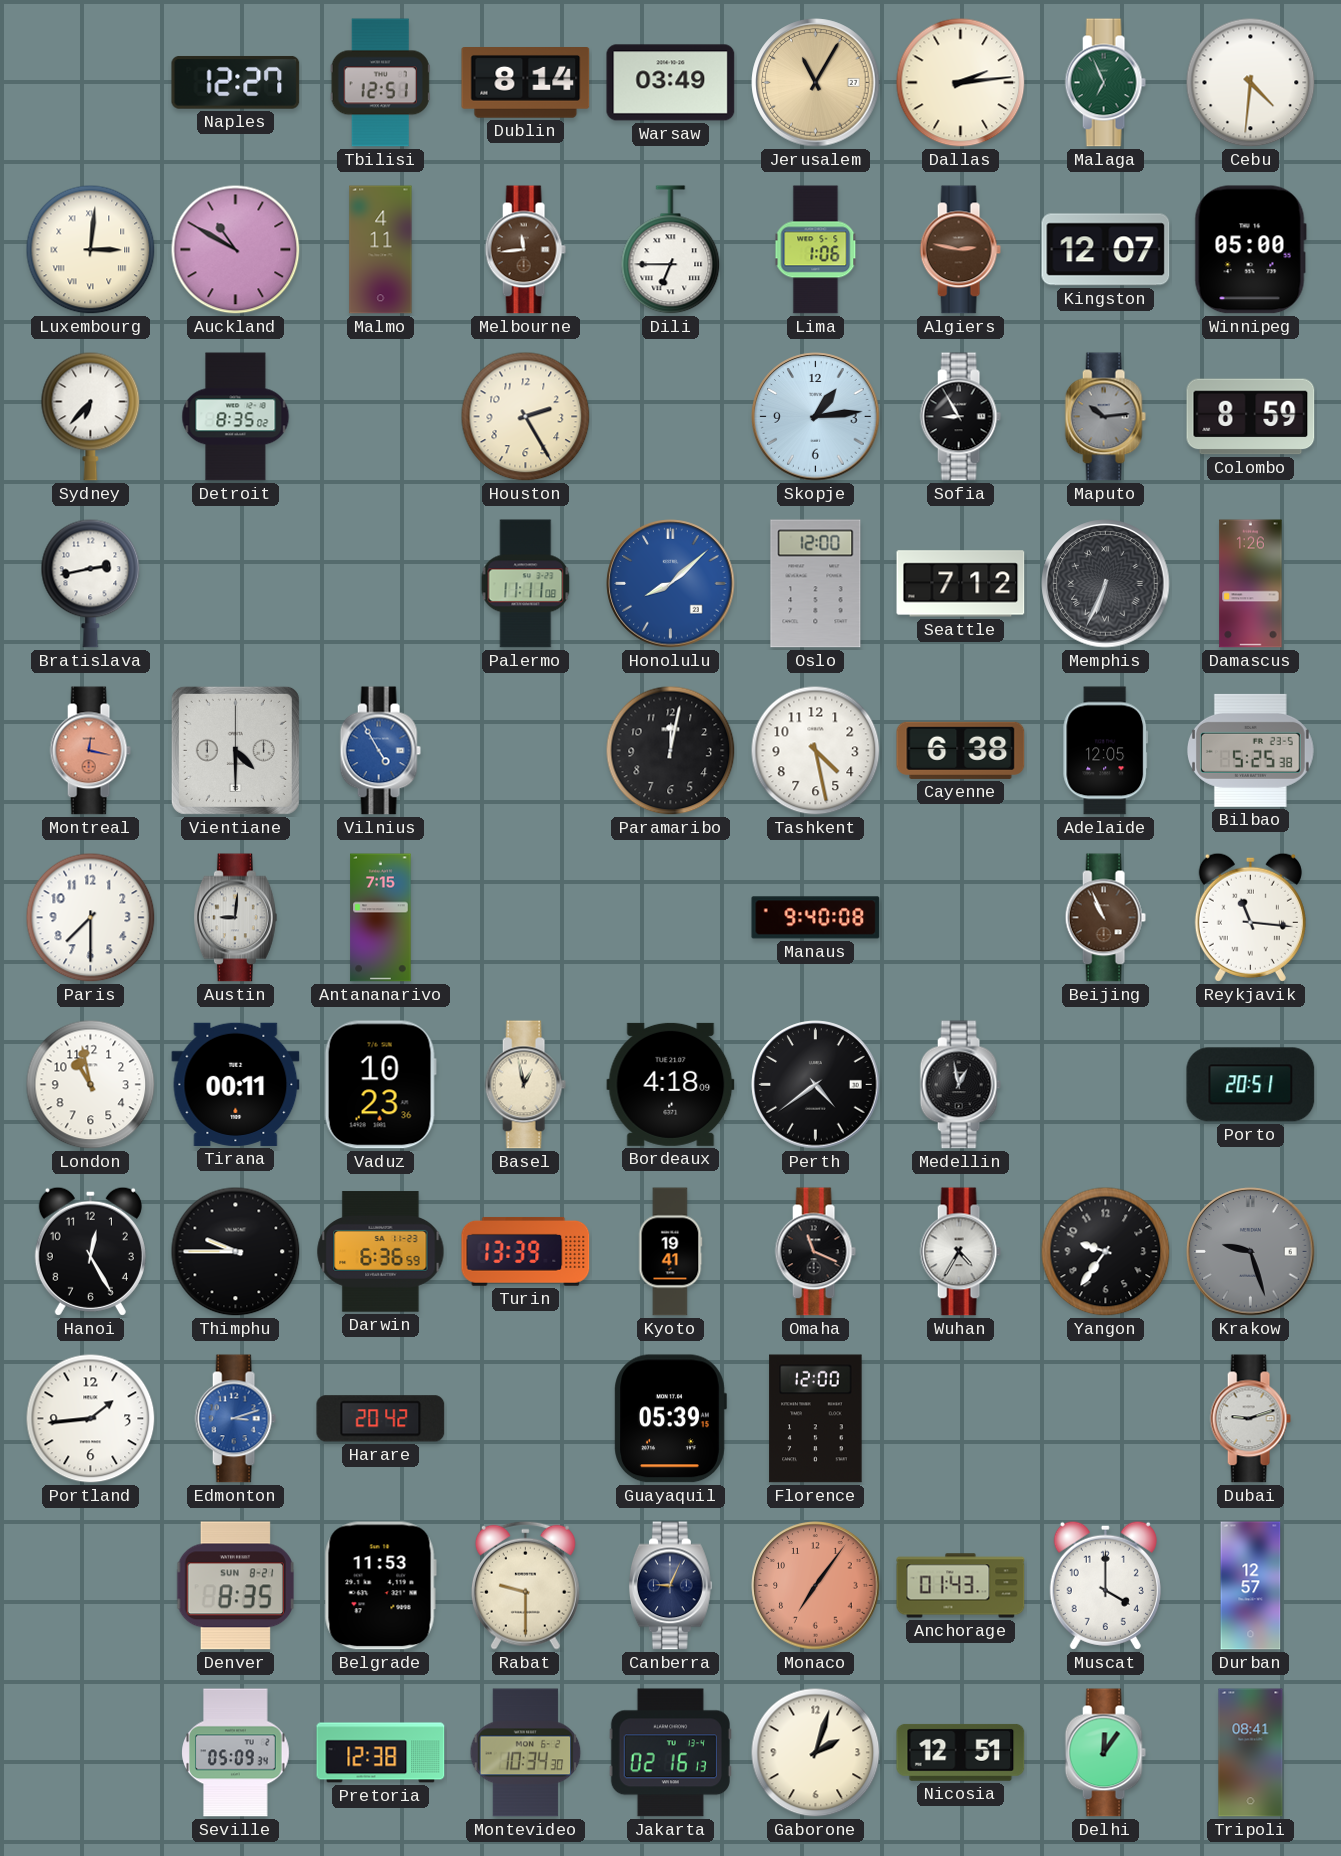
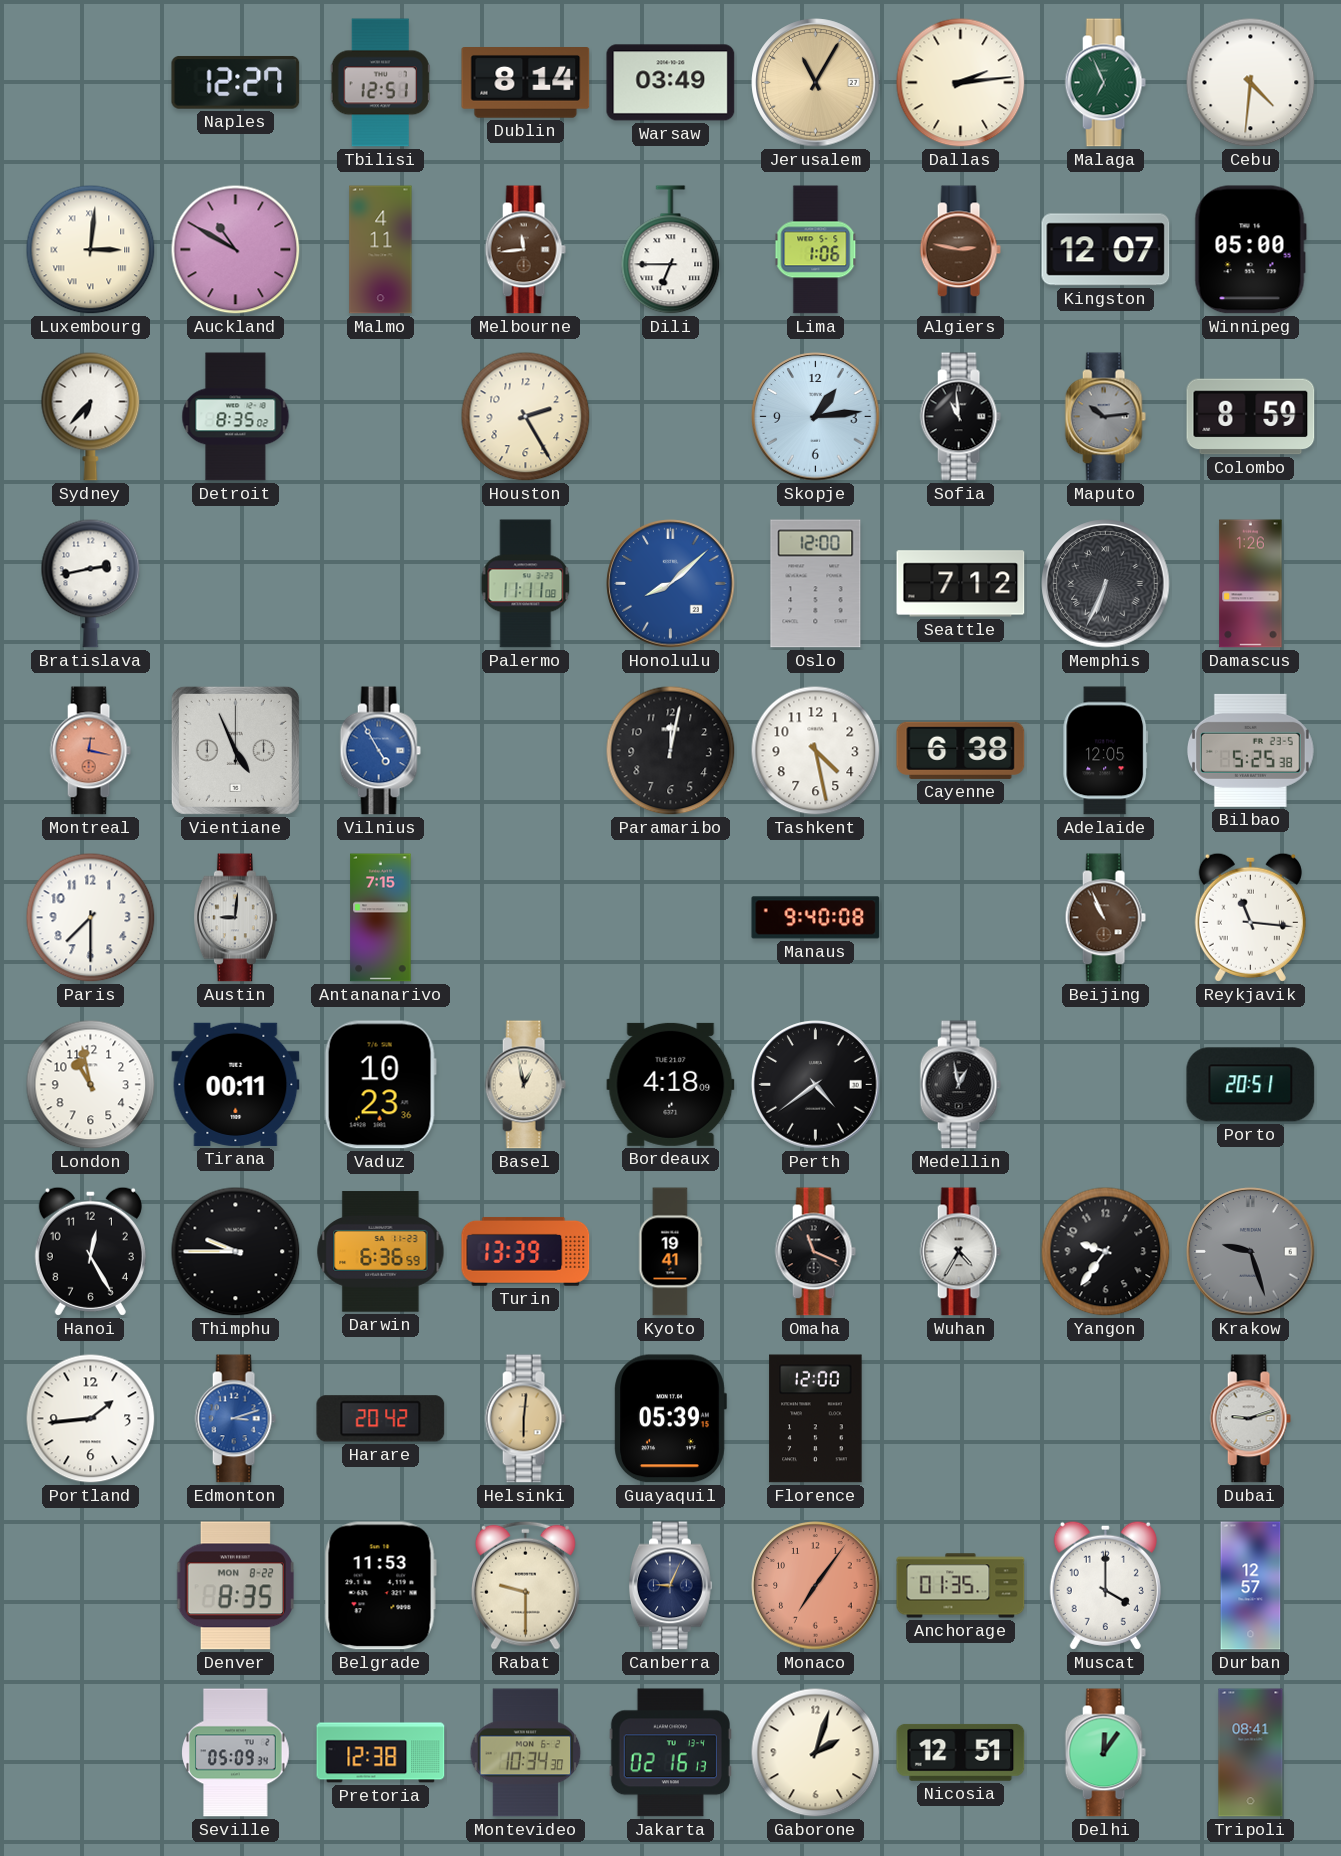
Sofia: 8:55 -> 10:59
Vientiane: 4:30 -> 4:56
Helsinki: none -> 6:01
Denver date: SUN 8-21 -> MON 8-22
Anchorage: 01:43 -> 01:35
